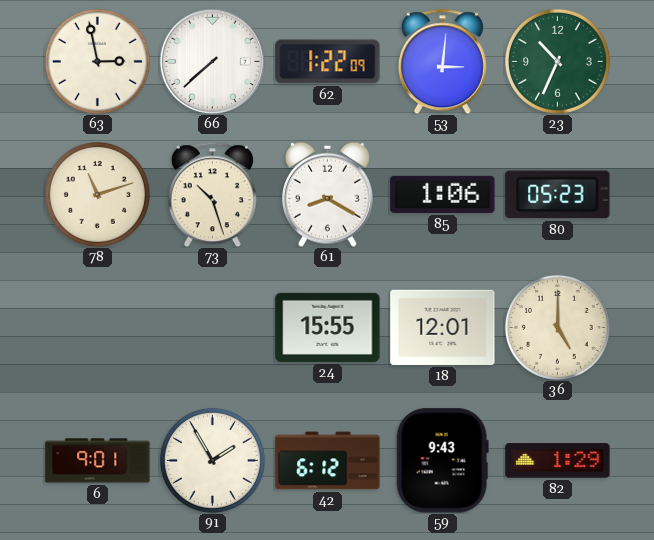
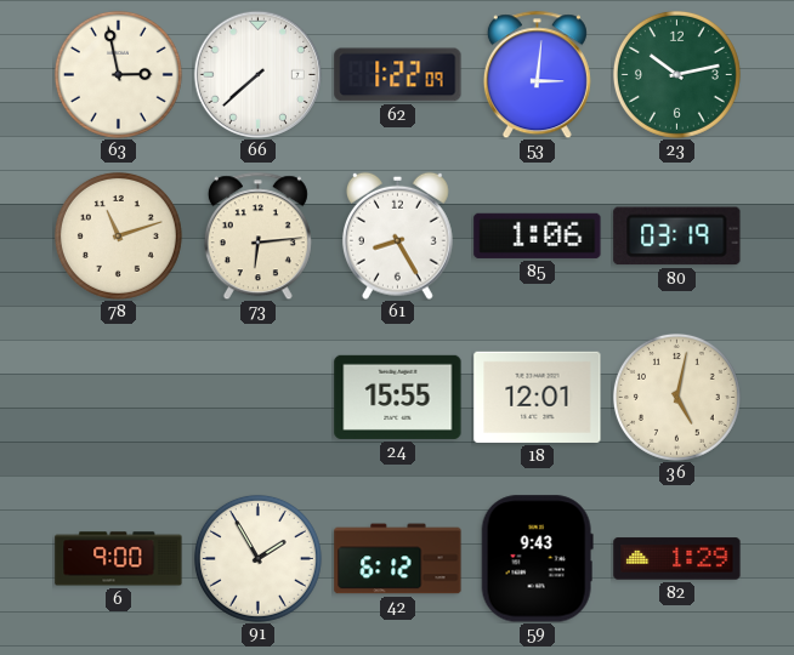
23: 10:34 -> 10:13
73: 10:27 -> 6:14
61: 8:20 -> 8:25
80: 05:23 -> 03:19
36: 5:00 -> 5:02
6: 9:01 -> 9:00
